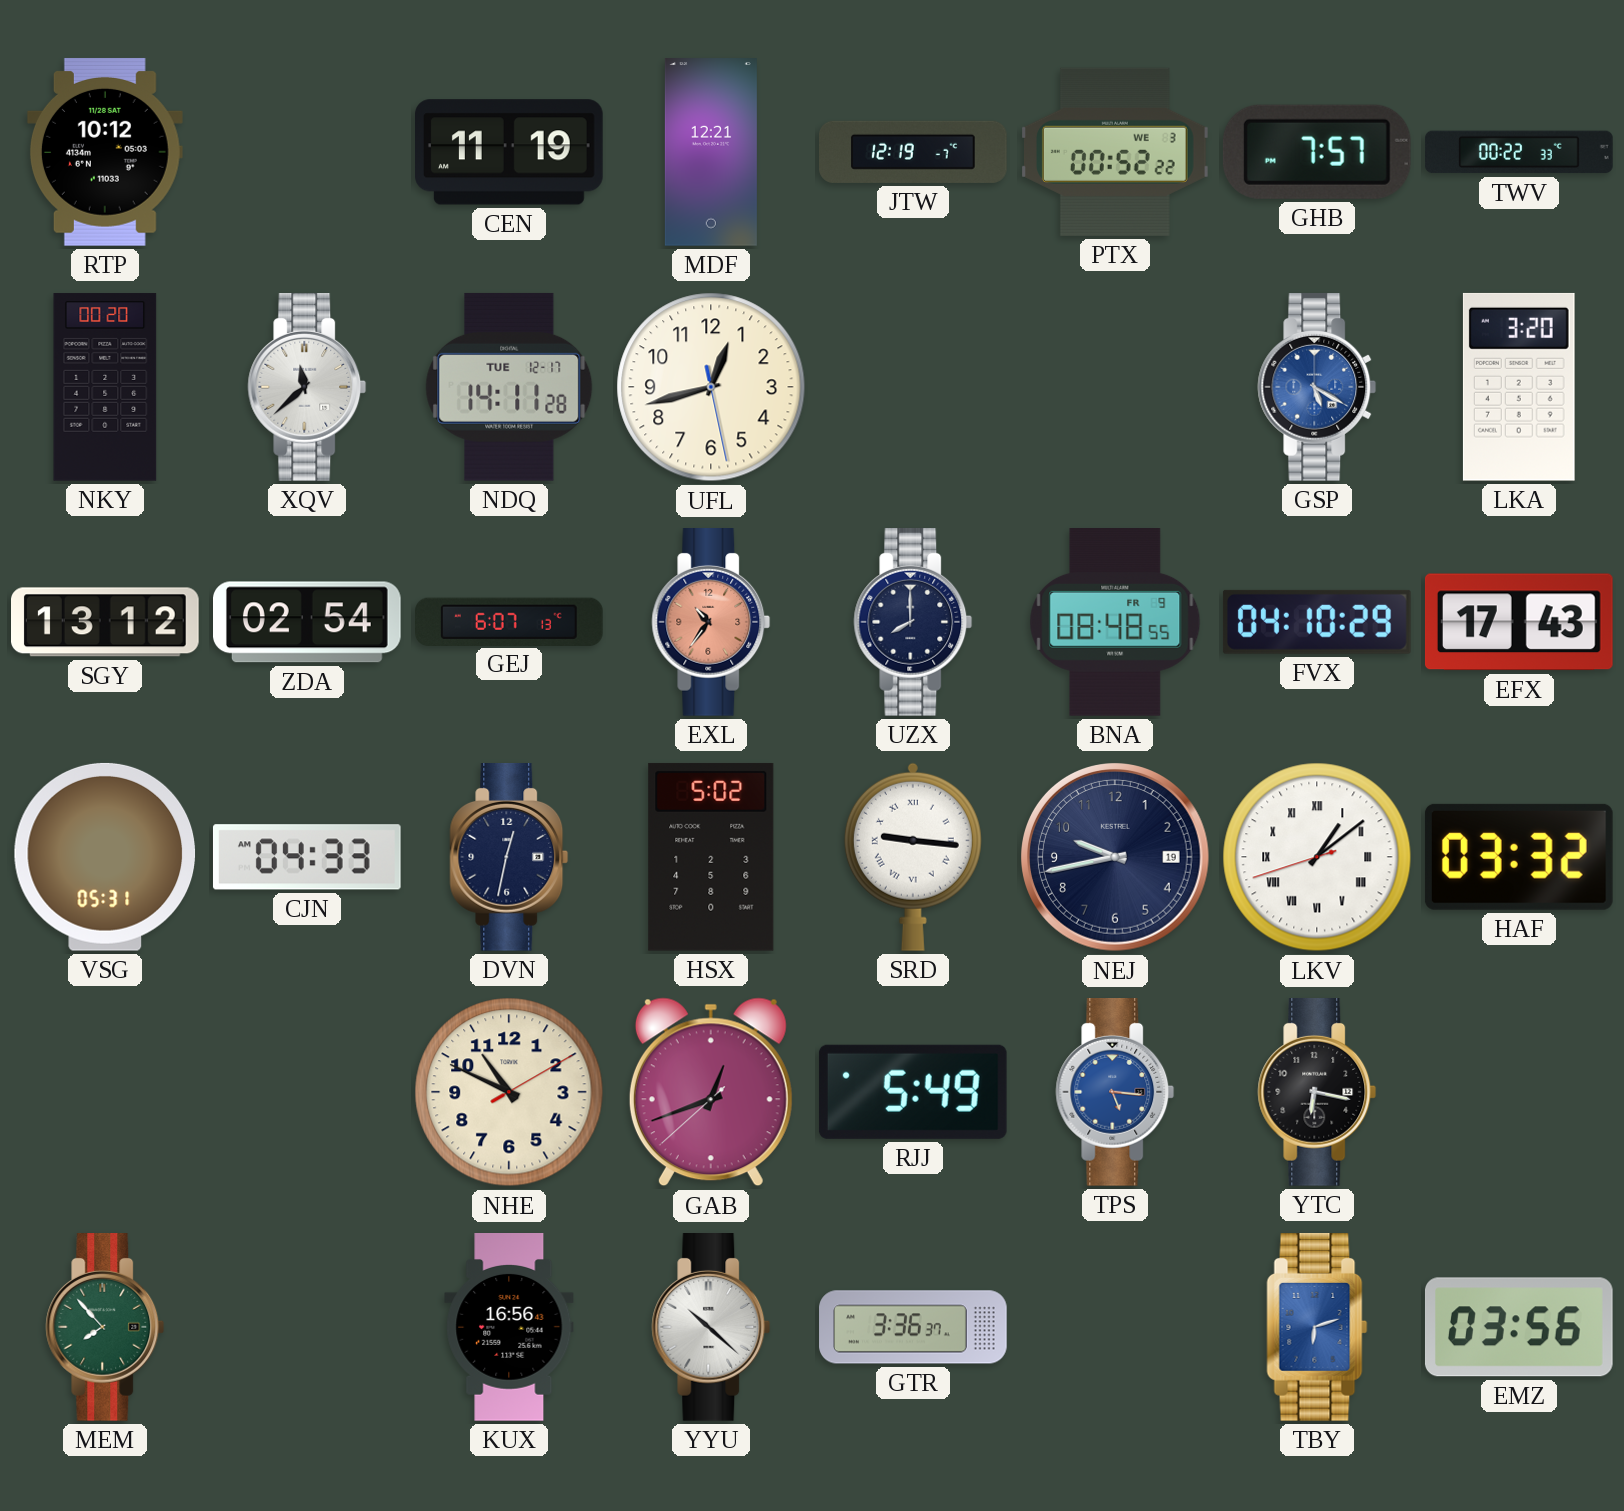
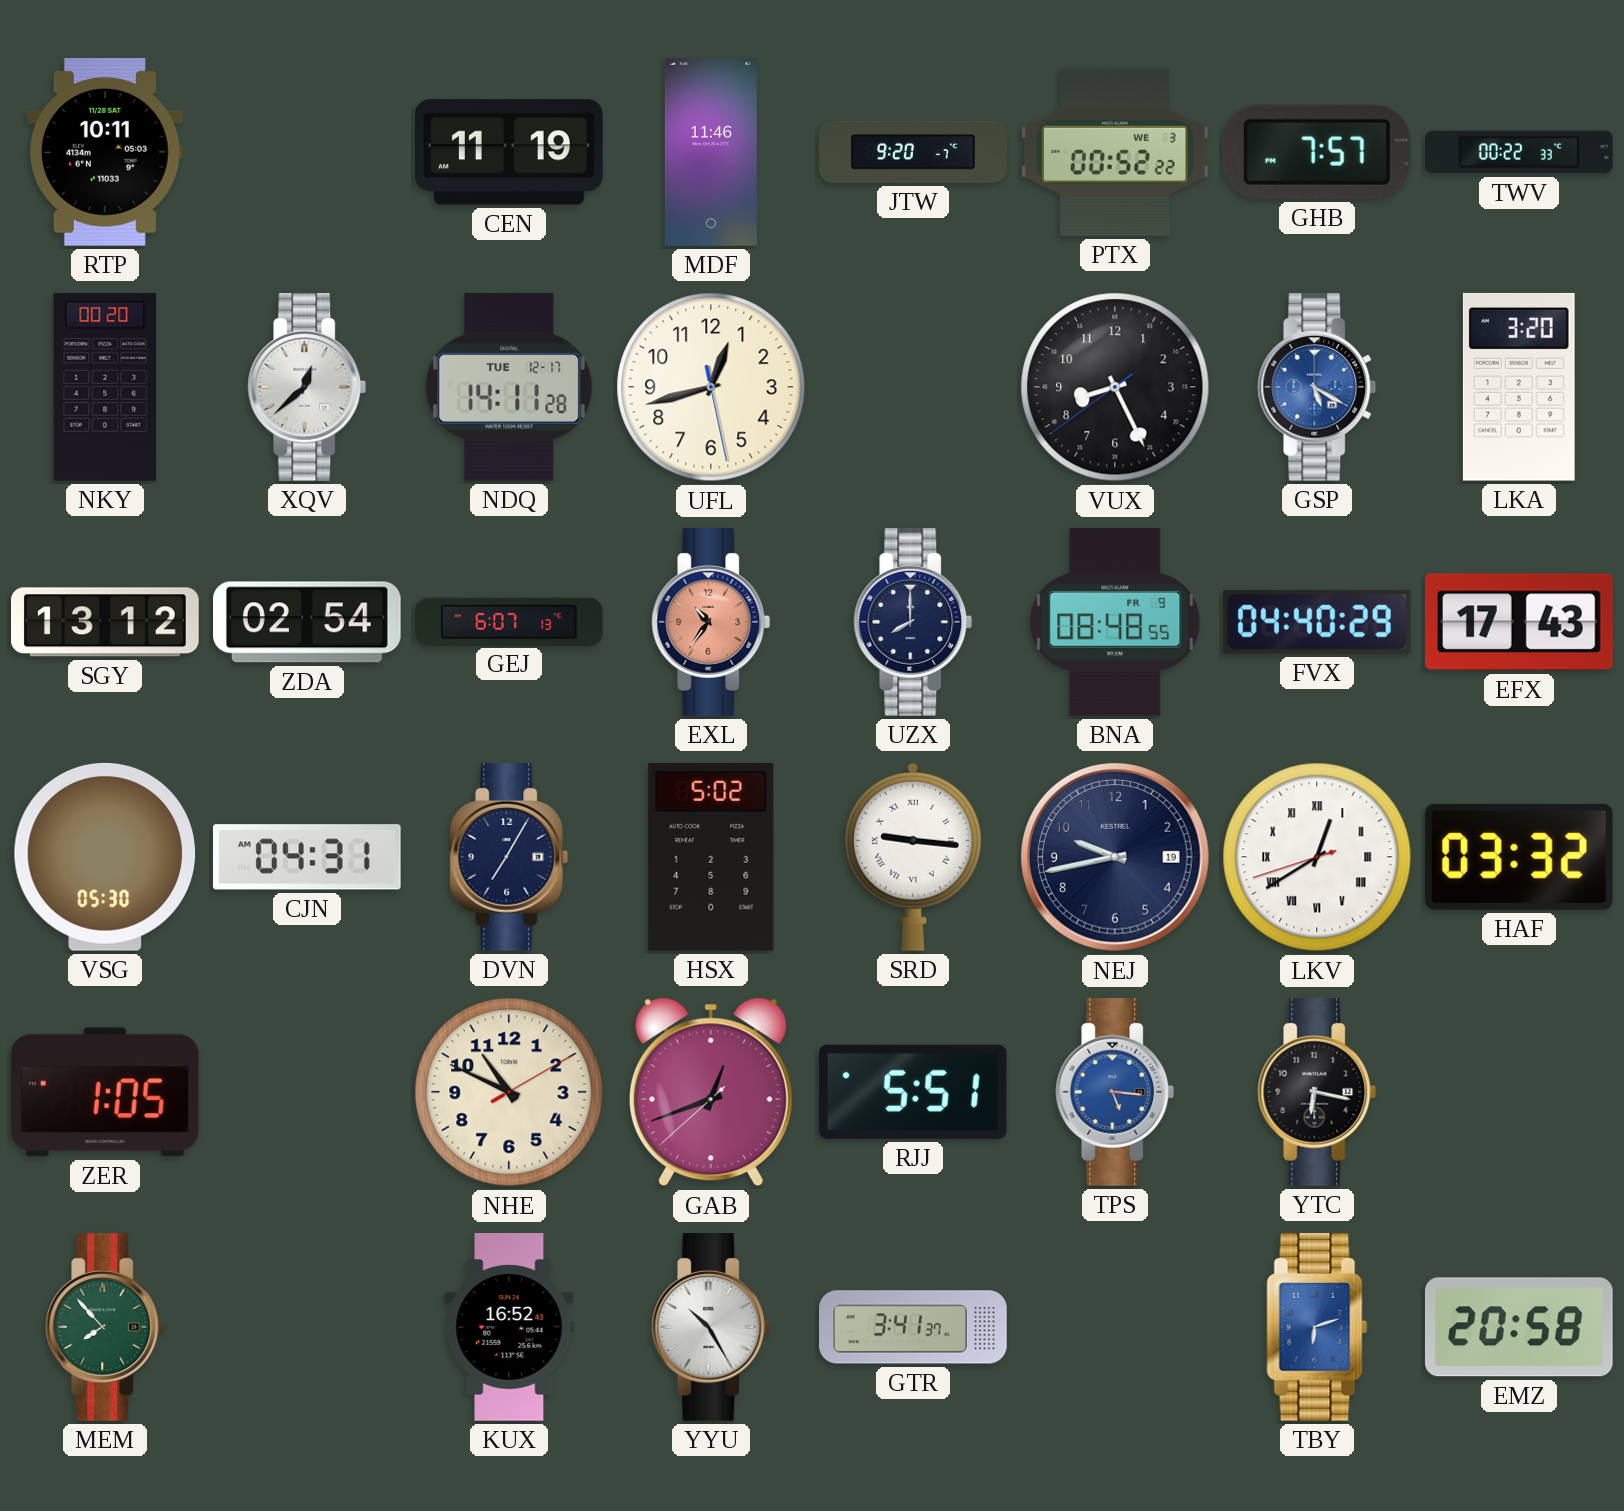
RTP: 10:12 -> 10:11
MDF: 12:21 -> 11:46
JTW: 12:19 -> 9:20
XQV: 11:38 -> 12:38
VUX: none -> 8:25
FVX: 04:10 -> 04:40
VSG: 05:31 -> 05:30
CJN: 04:33 -> 04:31
DVN: 12:32 -> 7:05
LKV: 1:08 -> 12:39
ZER: none -> 1:05
RJJ: 5:49 -> 5:51
KUX: 16:56 -> 16:52
YYU: 10:22 -> 10:25
GTR: 3:36 -> 3:41
EMZ: 03:56 -> 20:58
